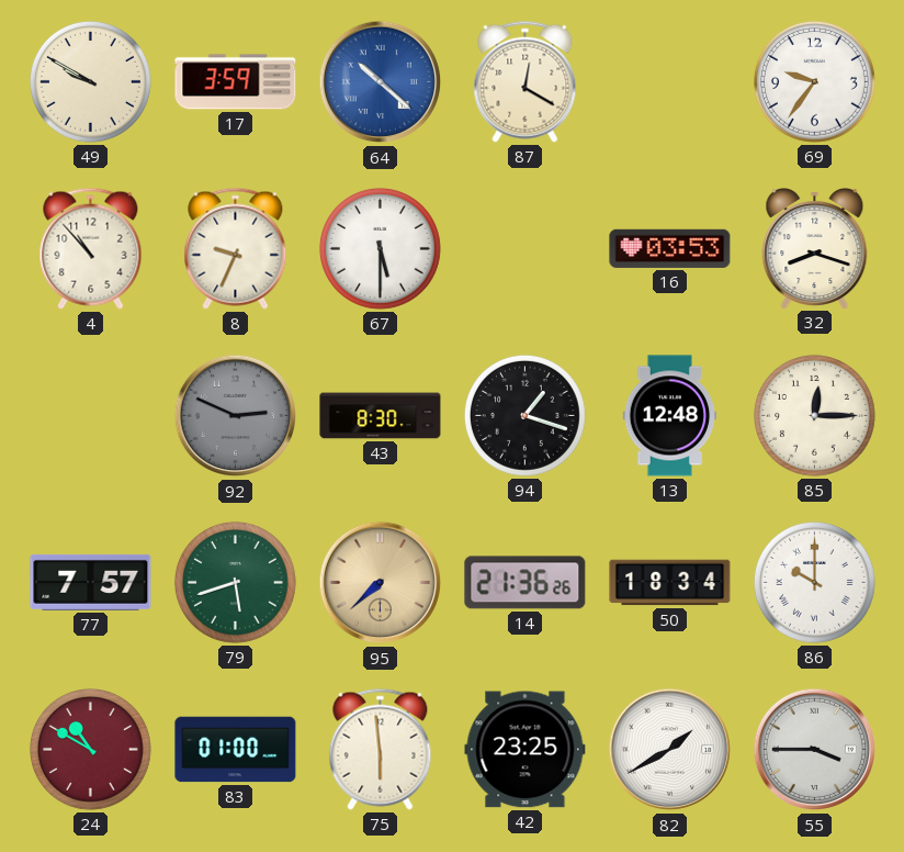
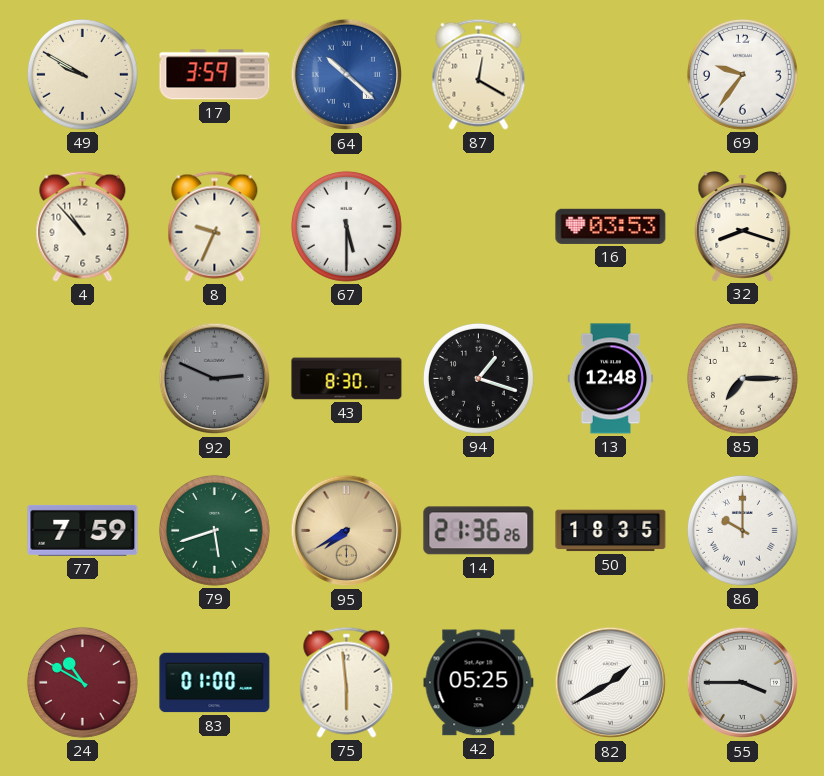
85: 12:15 -> 7:15
77: 7:57 -> 7:59
95: 7:38 -> 7:40
50: 18:34 -> 18:35
42: 23:25 -> 05:25
